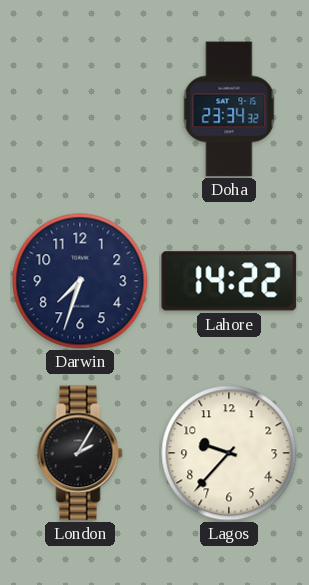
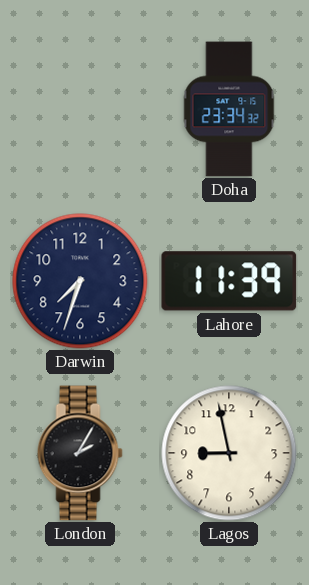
Lahore: 14:22 -> 11:39
Lagos: 9:37 -> 8:58
